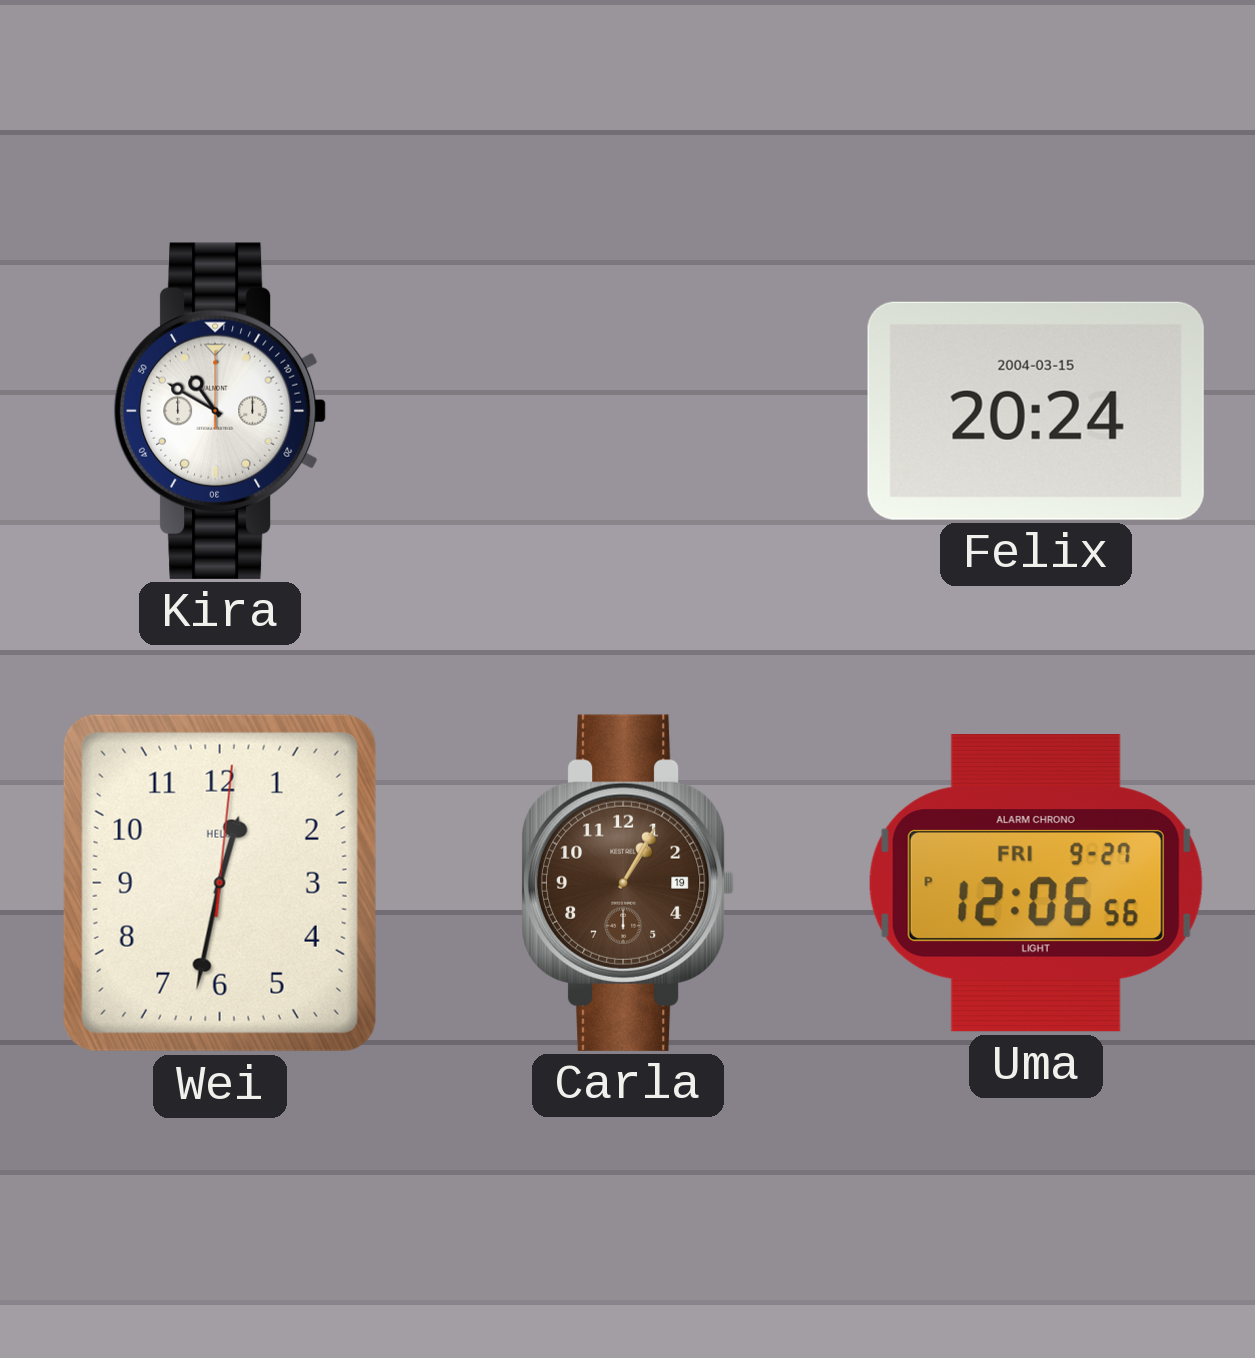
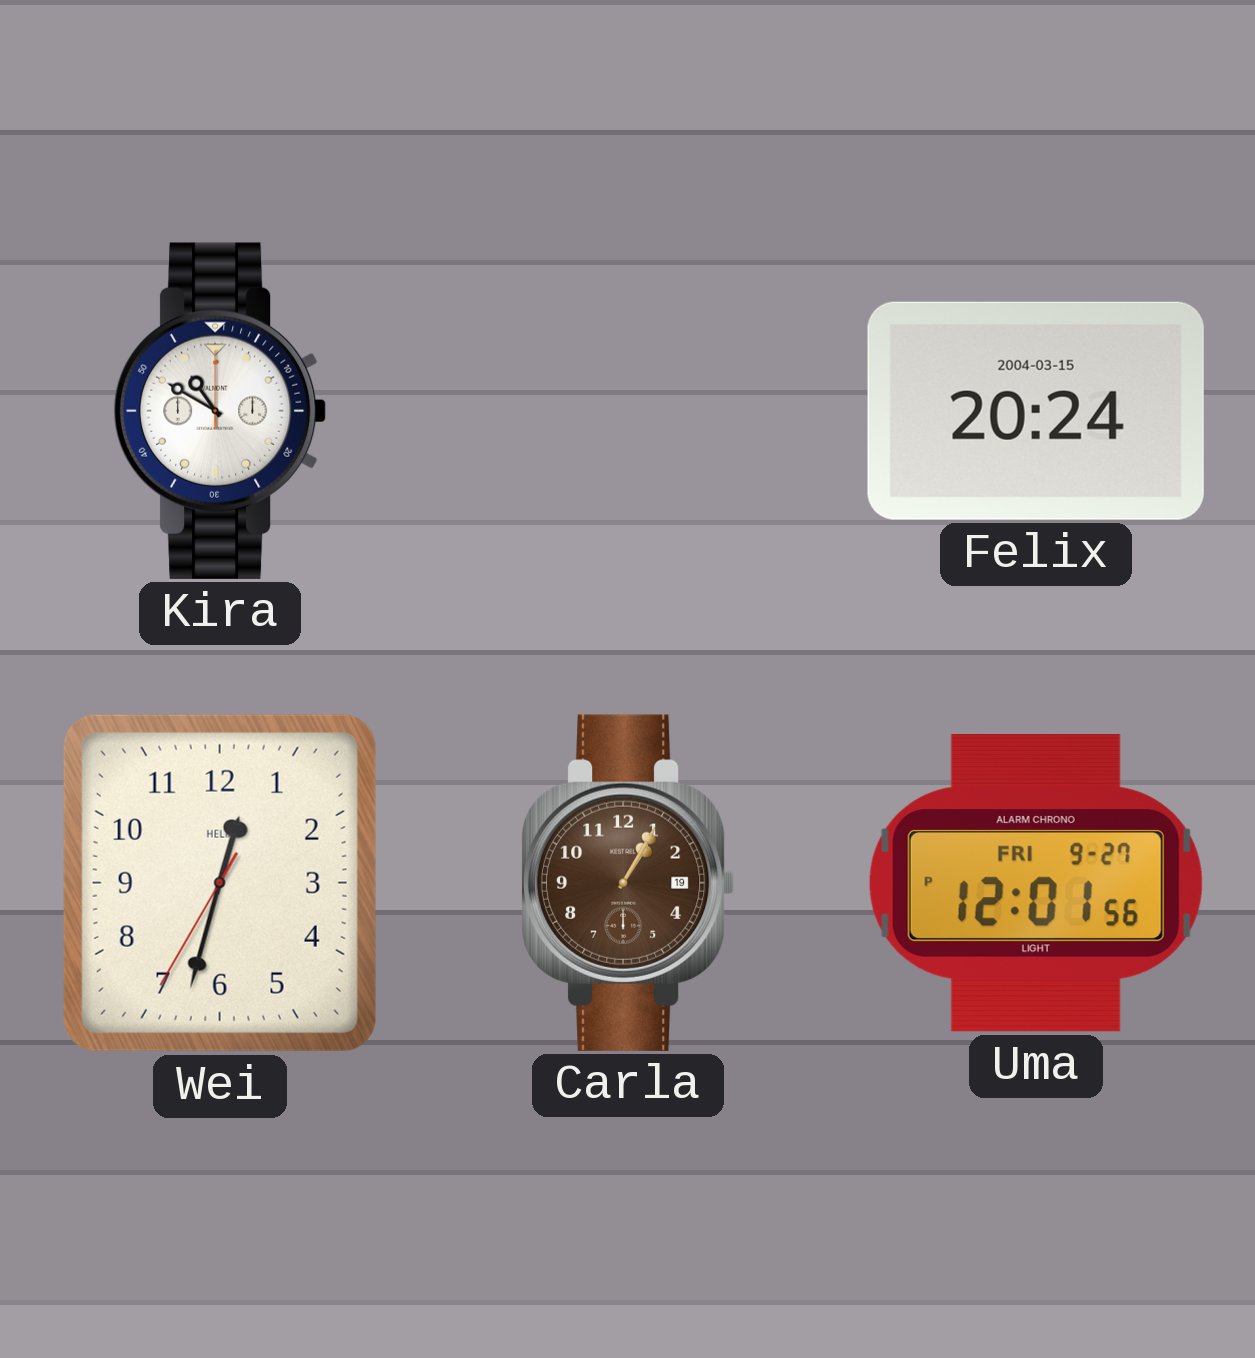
Wei: 12:32:01 -> 12:32:35
Uma: 12:06 -> 12:01
